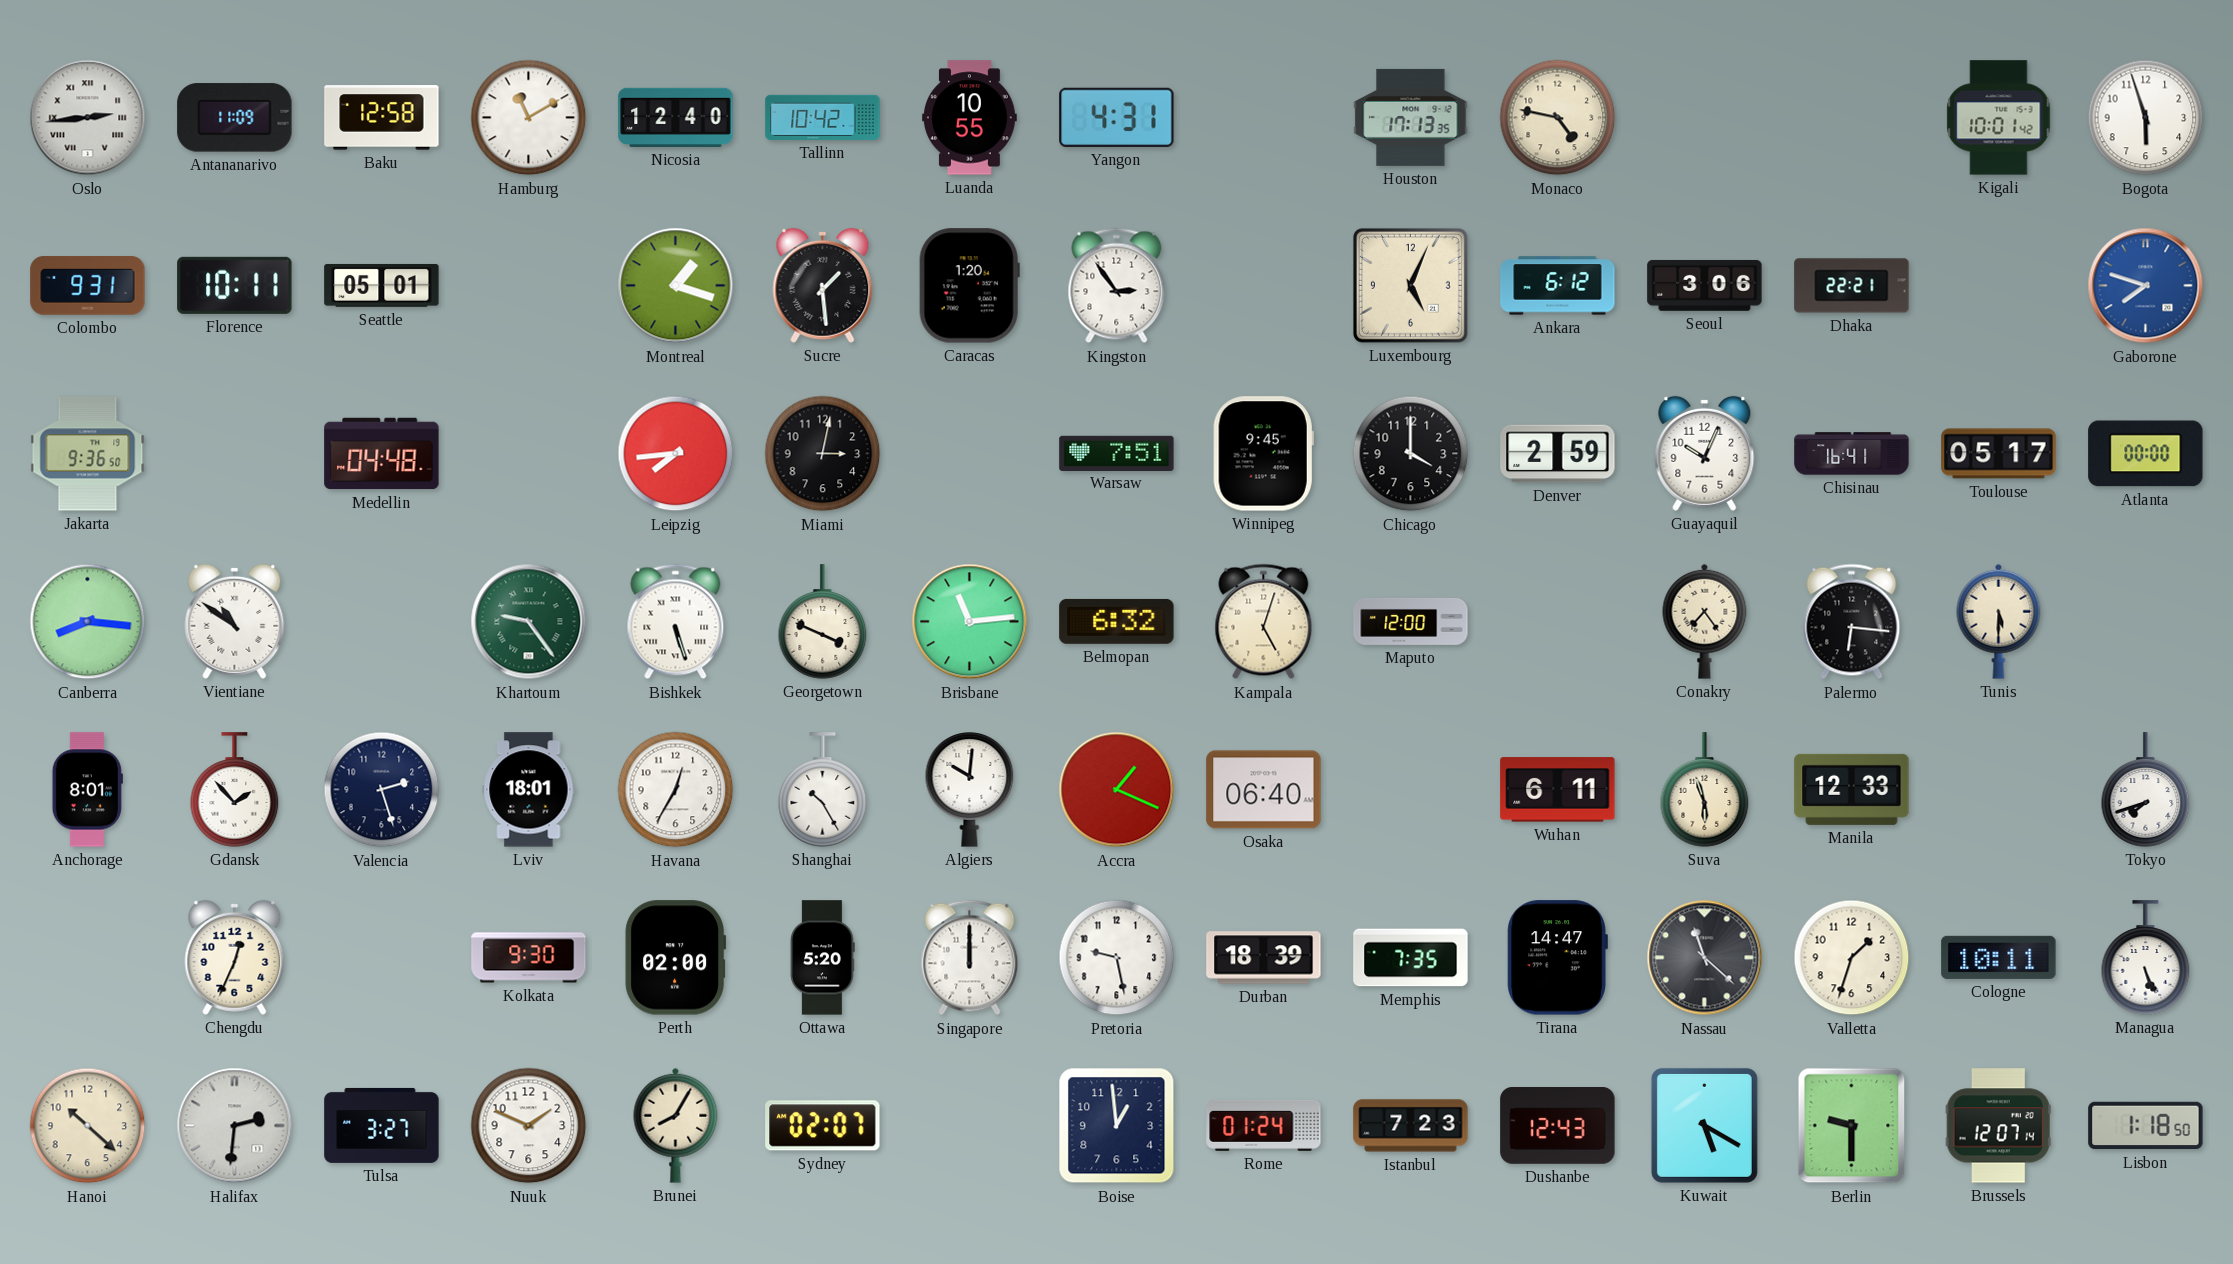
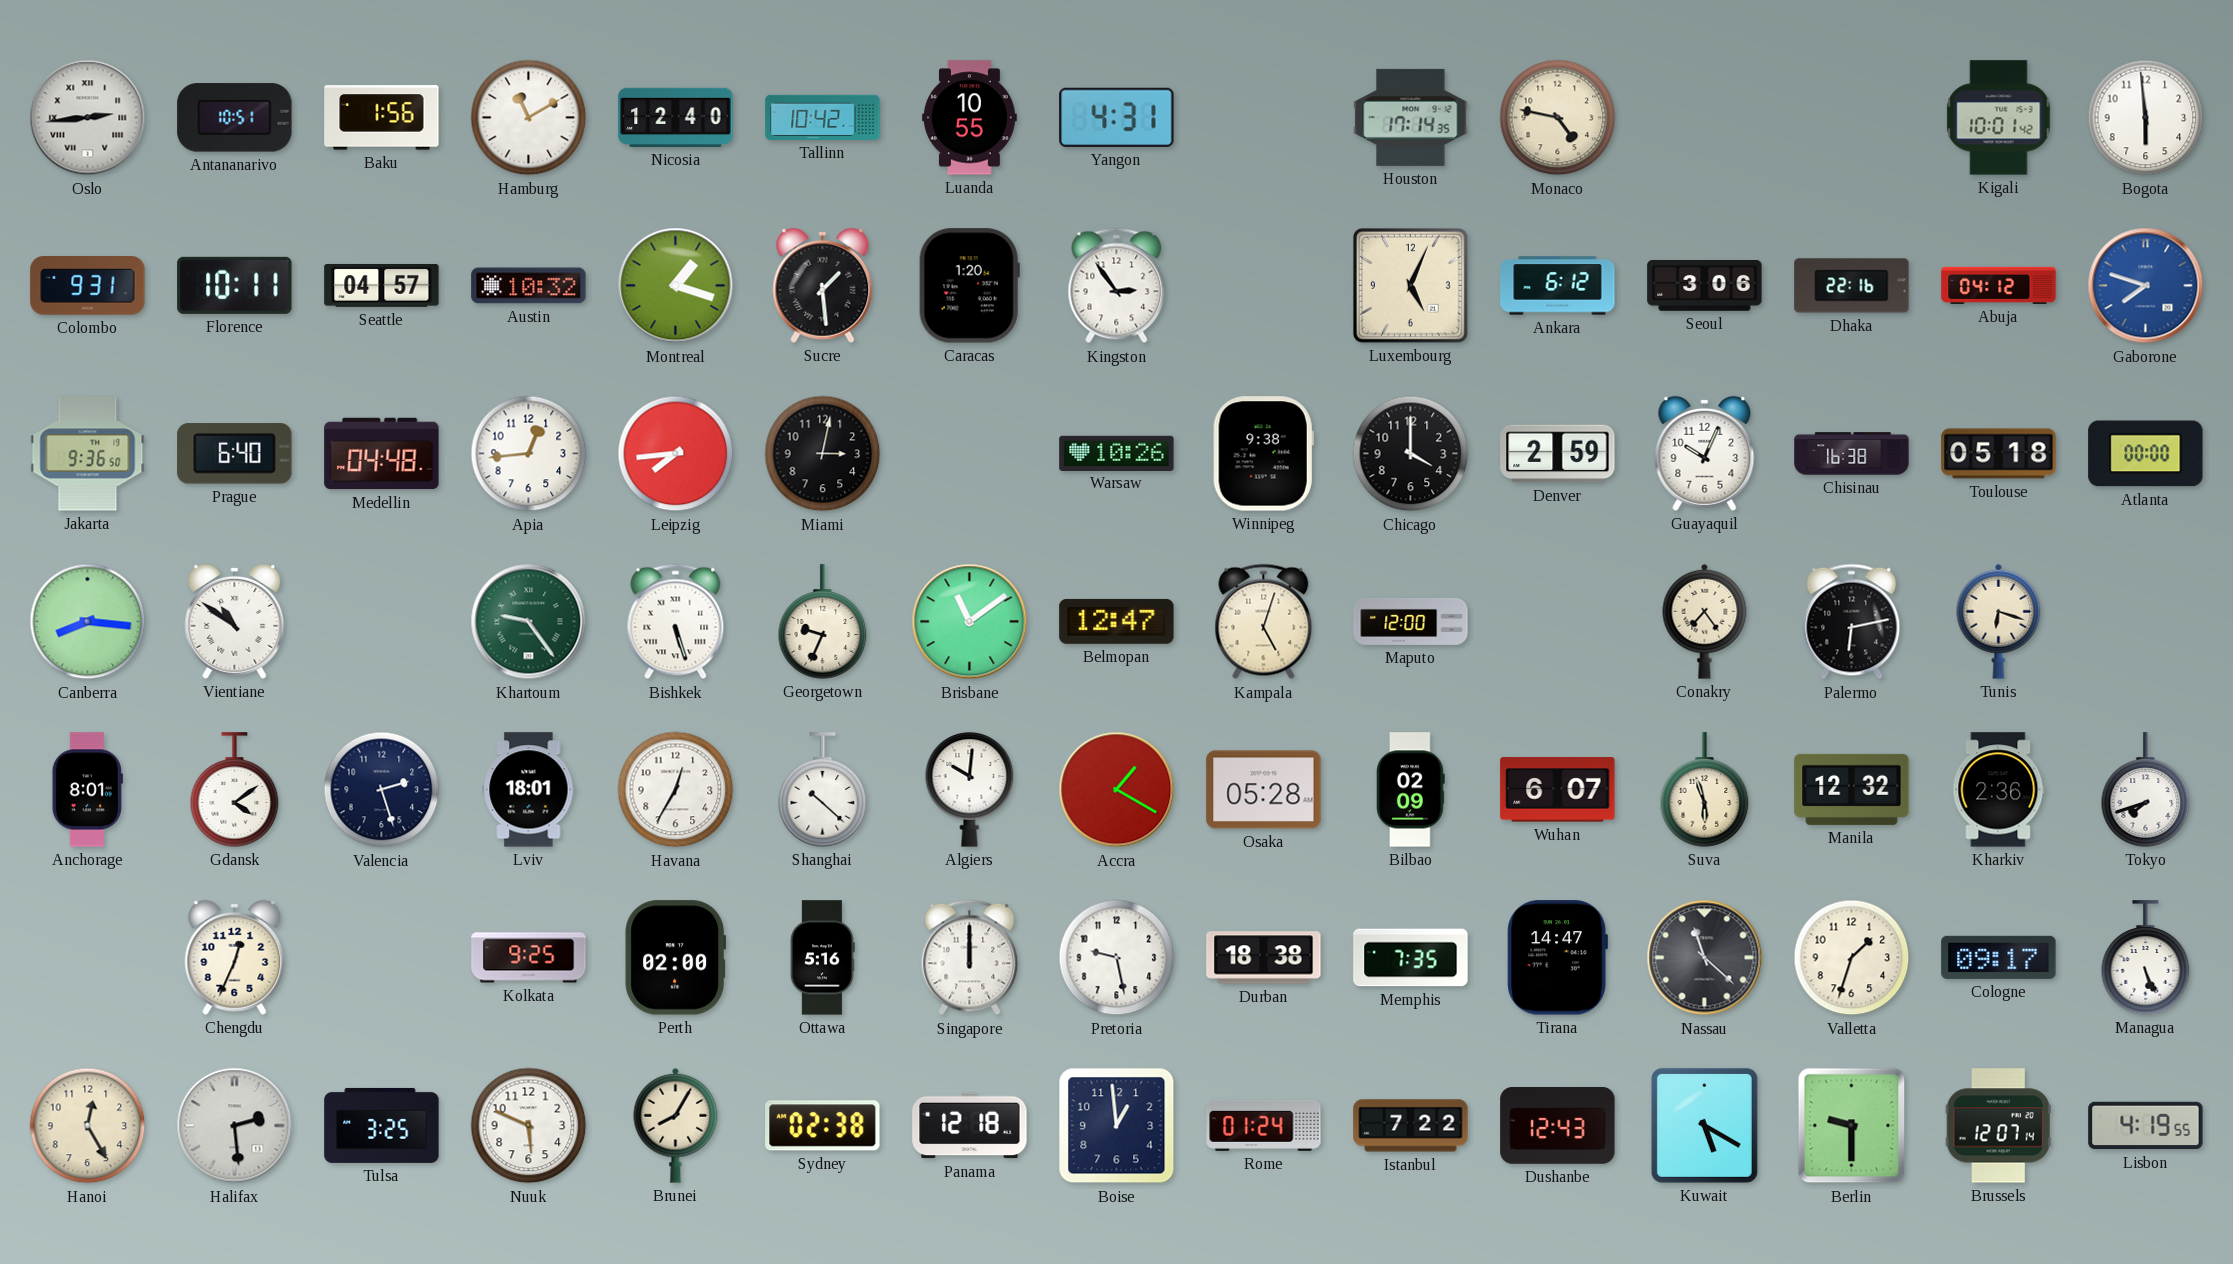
Antananarivo: 11:09 -> 10:51
Baku: 12:58 -> 1:56
Houston: 17:13 -> 17:14
Bogota: 5:57 -> 5:59
Seattle: 05:01 -> 04:57
Austin: none -> 10:32
Dhaka: 22:21 -> 22:16
Abuja: none -> 04:12
Prague: none -> 6:40
Apia: none -> 12:44
Warsaw: 7:51 -> 10:26
Winnipeg: 9:45 -> 9:38
Chisinau: 16:41 -> 16:38
Toulouse: 05:17 -> 05:18
Georgetown: 3:49 -> 9:34
Brisbane: 11:14 -> 11:09
Belmopan: 6:32 -> 12:47
Palermo: 6:16 -> 6:13
Tunis: 5:30 -> 6:18
Gdansk: 1:53 -> 4:09
Shanghai: 10:25 -> 10:22
Accra: 1:19 -> 1:20
Osaka: 06:40 -> 05:28
Bilbao: none -> 02:09
Wuhan: 6:11 -> 6:07
Manila: 12:33 -> 12:32
Kharkiv: none -> 2:36
Kolkata: 9:30 -> 9:25
Ottawa: 5:20 -> 5:16
Durban: 18:39 -> 18:38
Cologne: 10:11 -> 09:17
Hanoi: 10:22 -> 12:25
Halifax: 2:31 -> 2:29
Tulsa: 3:27 -> 3:25
Nuuk: 1:49 -> 5:49
Sydney: 02:07 -> 02:38
Panama: none -> 12:18
Istanbul: 7:23 -> 7:22
Lisbon: 1:18 -> 4:19
